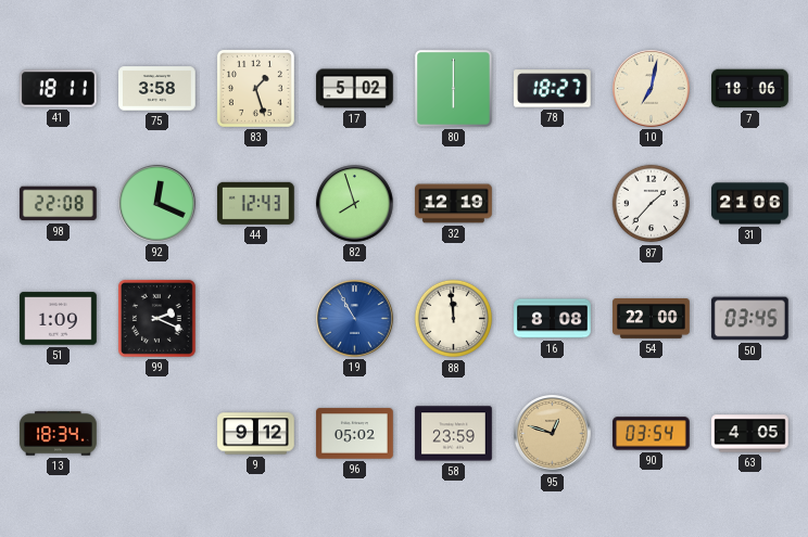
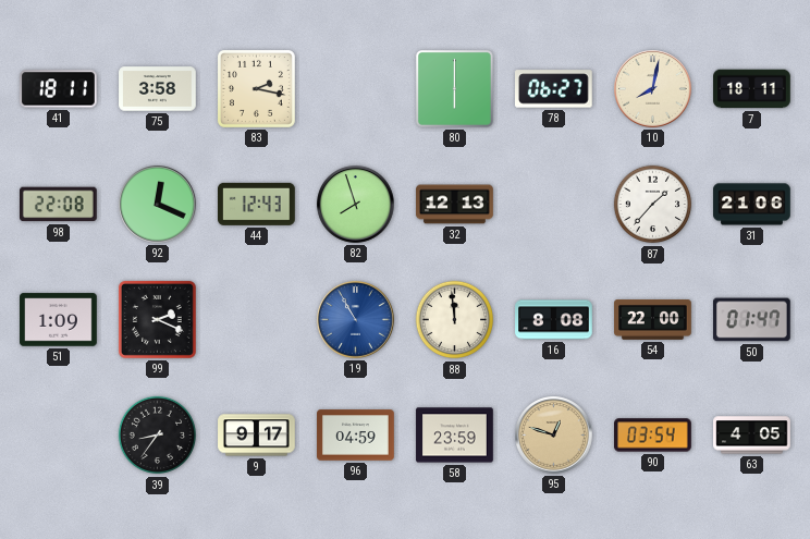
83: 1:27 -> 2:17
17: 5:02 -> none
78: 18:27 -> 06:27
10: 7:02 -> 8:02
7: 18:06 -> 18:11
32: 12:19 -> 12:13
50: 03:45 -> 01:47
13: 18:34 -> none
39: none -> 8:36
9: 9:12 -> 9:17
96: 05:02 -> 04:59
